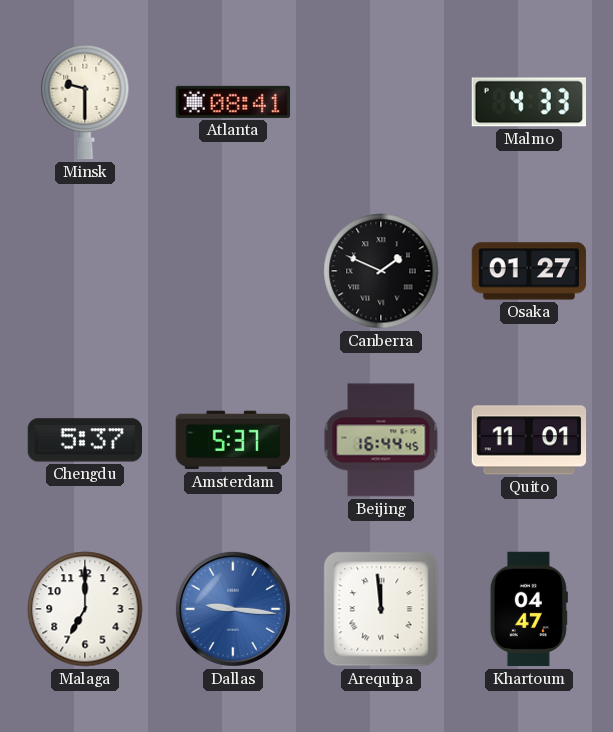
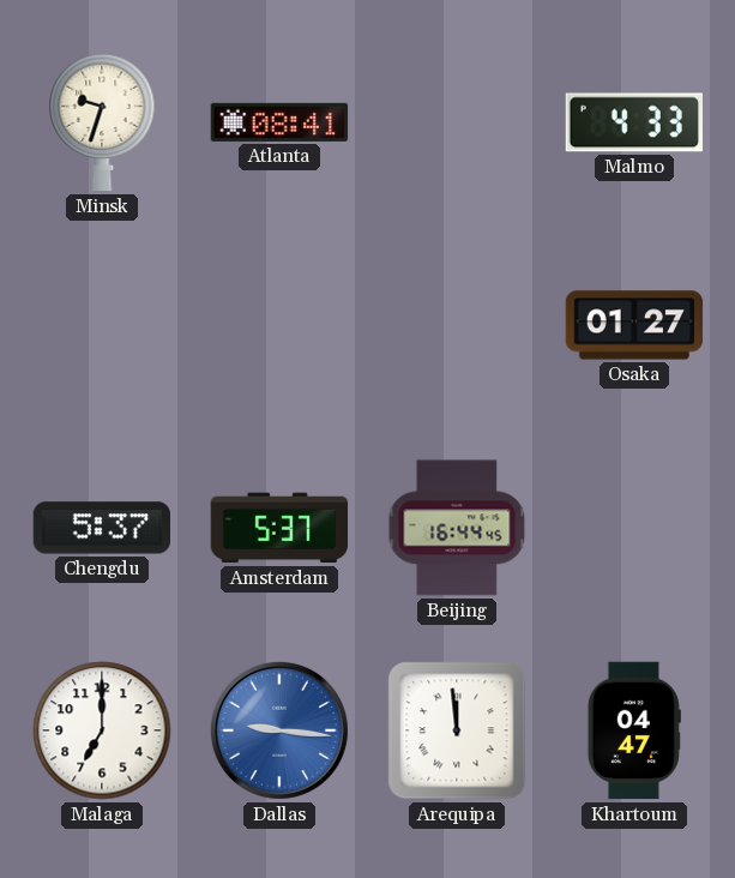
Minsk: 9:30 -> 9:33
Canberra: 1:49 -> none
Quito: 11:01 -> none
